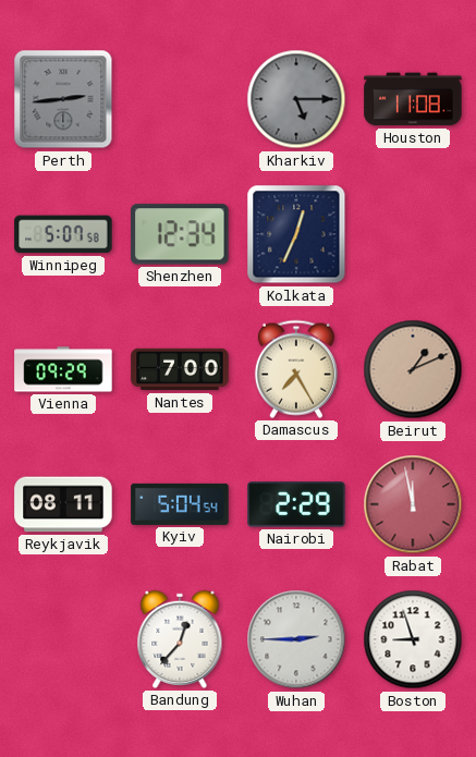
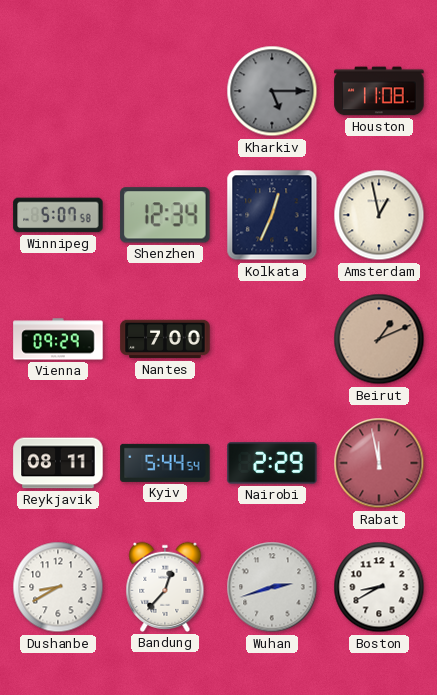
Perth: 2:44 -> none
Amsterdam: none -> 12:58
Damascus: 7:25 -> none
Kyiv: 5:04 -> 5:44
Dushanbe: none -> 8:40
Wuhan: 2:45 -> 2:42
Boston: 8:57 -> 8:40
